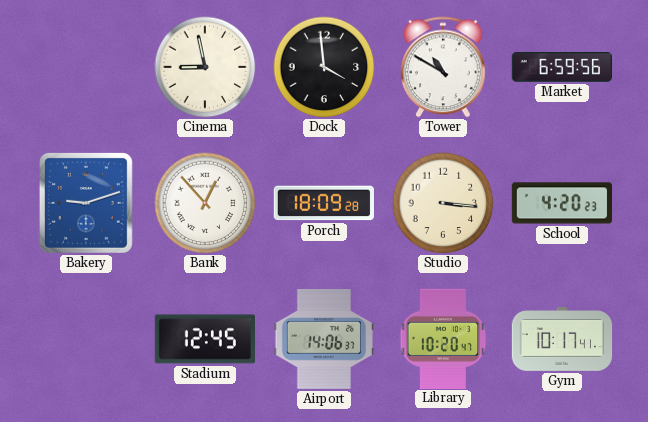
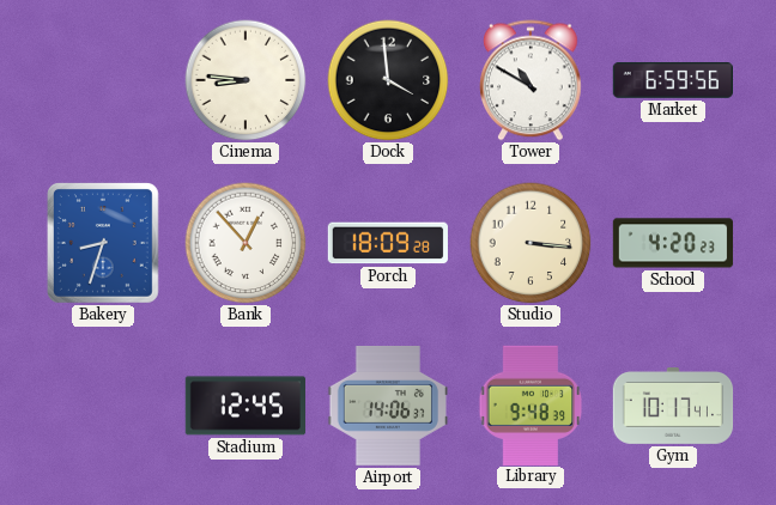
Cinema: 8:58 -> 8:46
Bakery: 9:12 -> 8:33
Library: 10:20 -> 9:48
